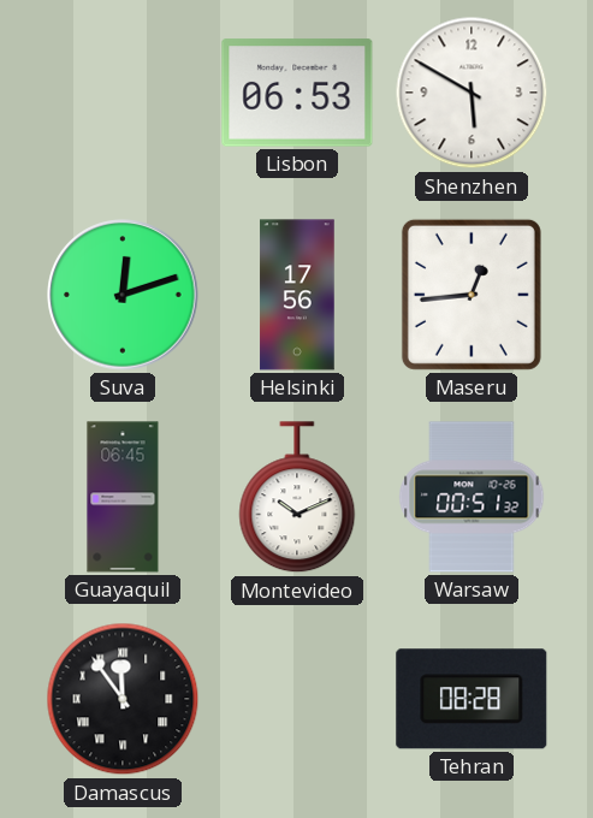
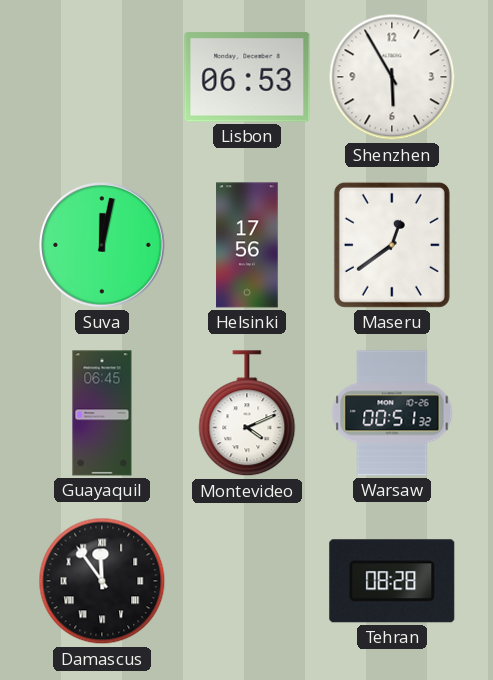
Shenzhen: 5:50 -> 5:55
Suva: 12:12 -> 12:02
Maseru: 12:44 -> 12:39
Montevideo: 10:11 -> 4:11
